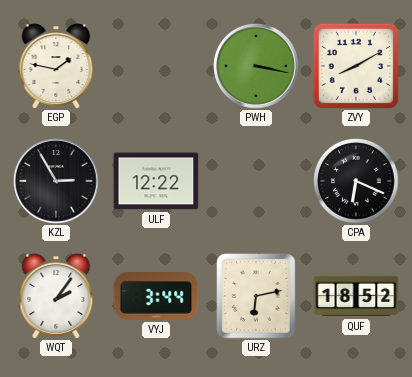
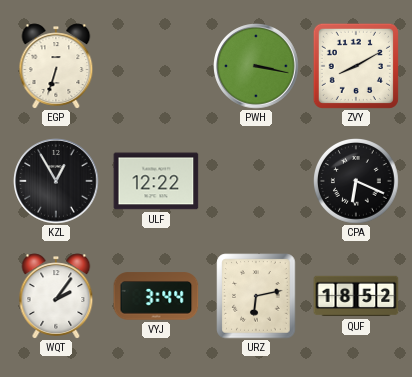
EGP: 1:47 -> 6:33
KZL: 2:55 -> 12:55
